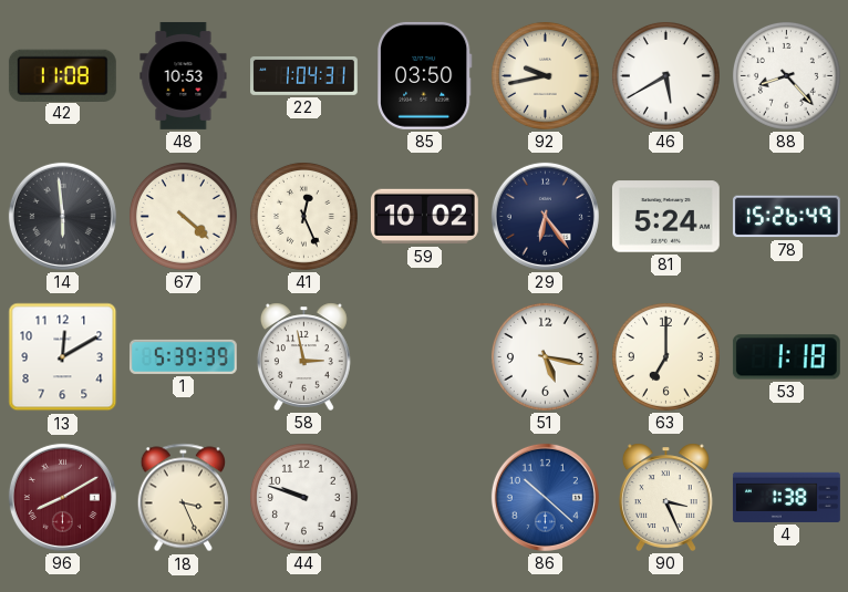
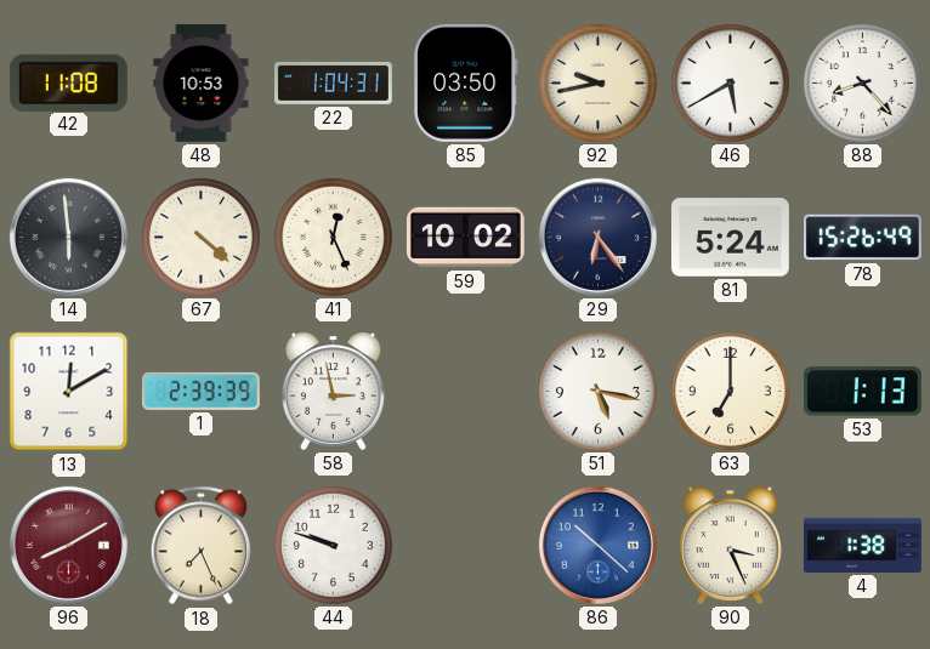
1: 5:39 -> 2:39
53: 1:18 -> 1:13
18: 3:26 -> 7:26
